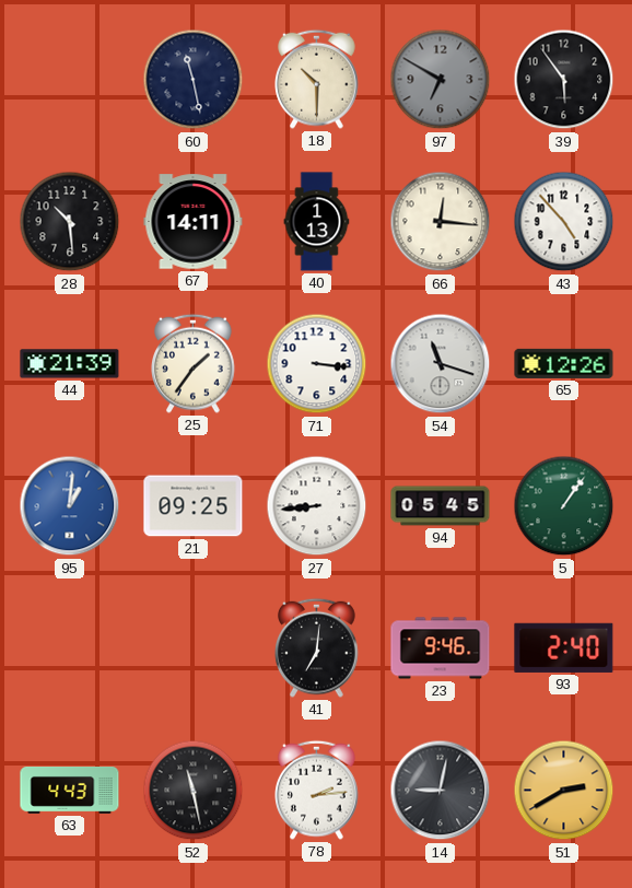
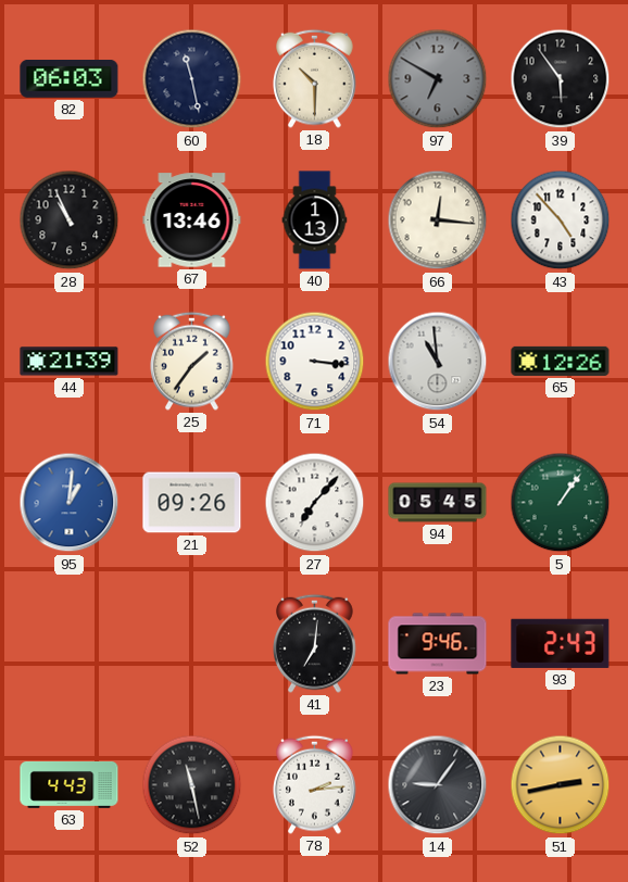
82: none -> 06:03
28: 10:29 -> 10:56
67: 14:11 -> 13:46
54: 11:18 -> 10:59
21: 09:25 -> 09:26
27: 8:44 -> 7:07
93: 2:40 -> 2:43
14: 9:02 -> 9:06
51: 2:40 -> 2:43
